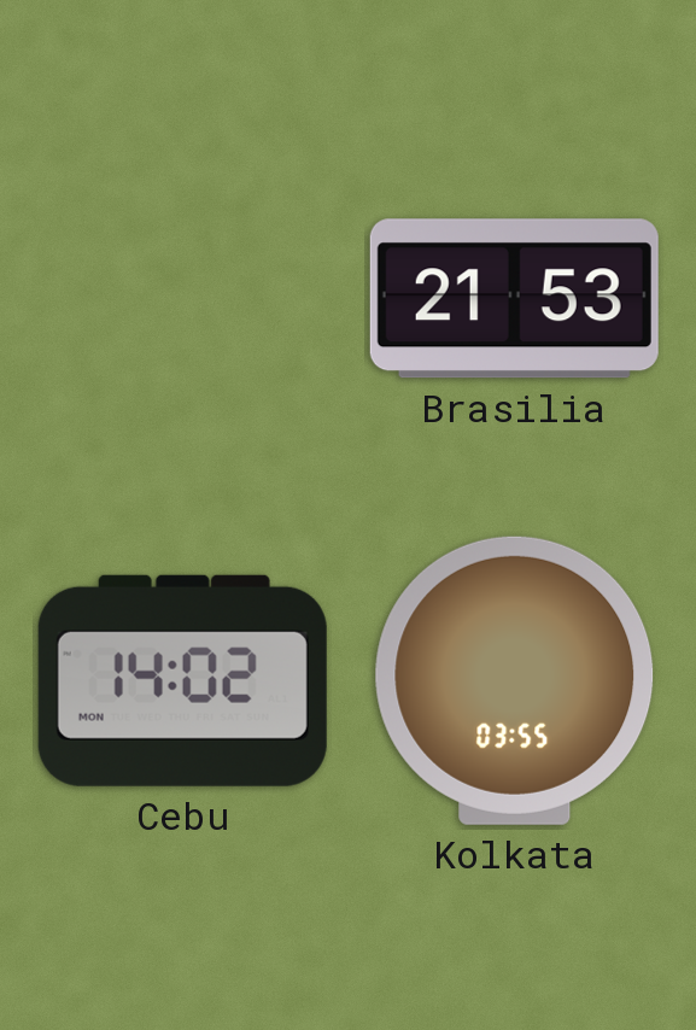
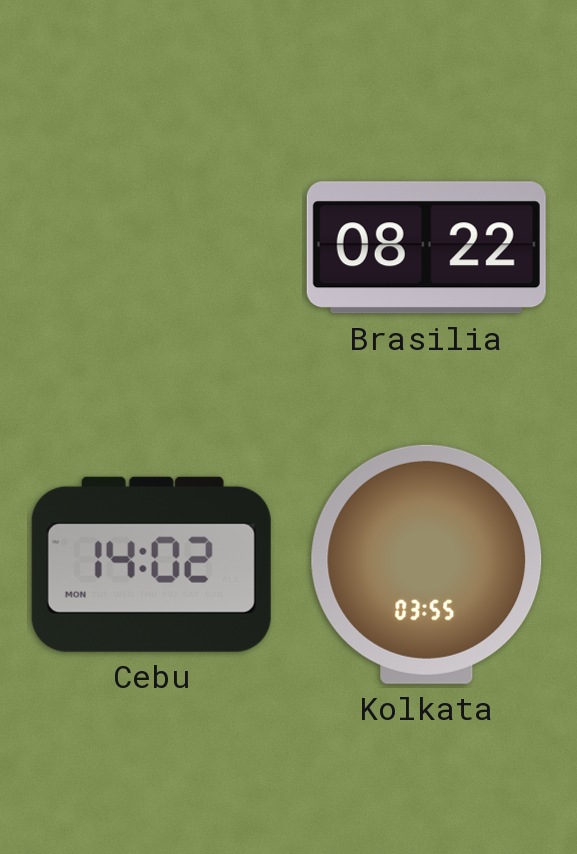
Brasilia: 21:53 -> 08:22
